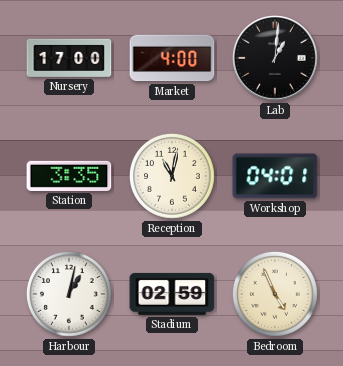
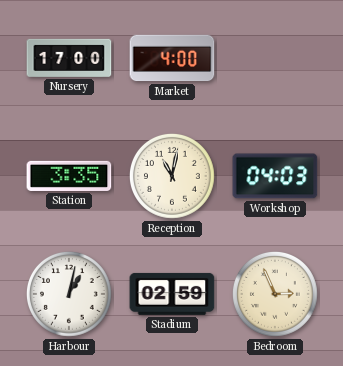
Lab: 1:01 -> none
Workshop: 04:01 -> 04:03
Bedroom: 4:56 -> 2:56
